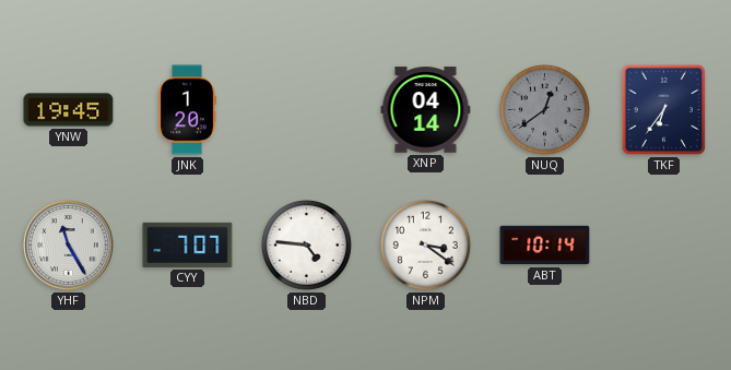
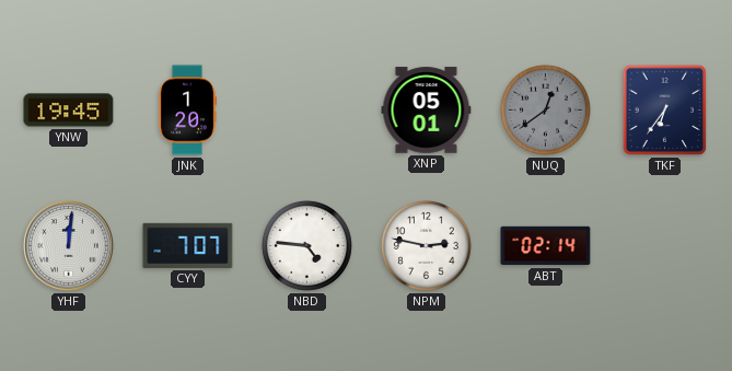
XNP: 04:14 -> 05:01
YHF: 11:25 -> 12:01
NPM: 3:21 -> 2:47
ABT: 10:14 -> 02:14
